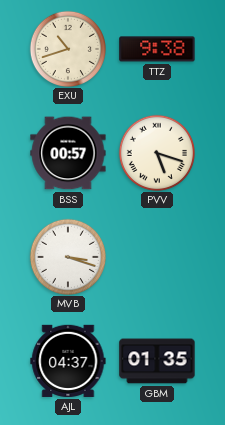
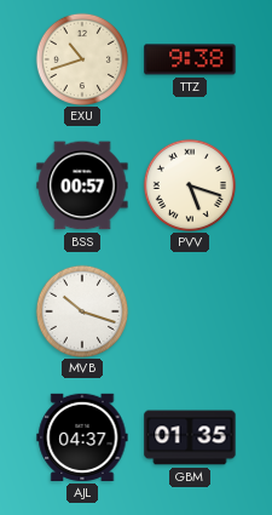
MVB: 3:18 -> 10:18
